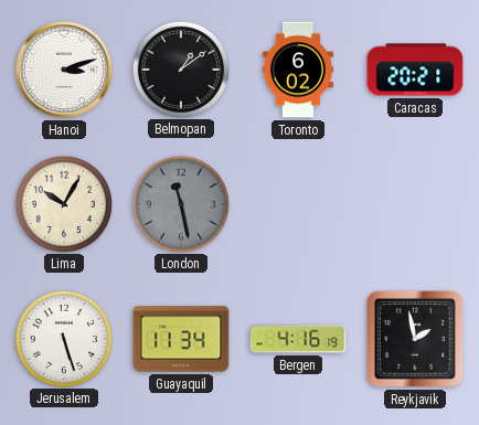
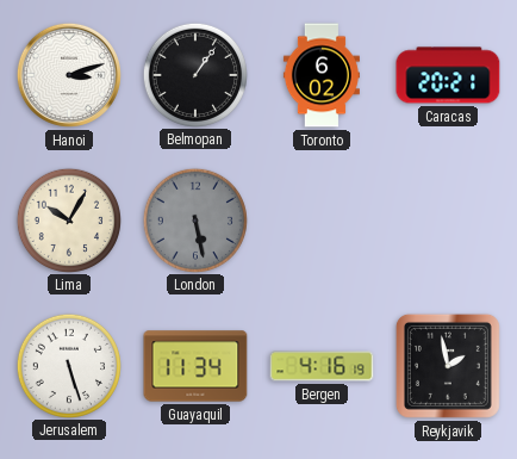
Belmopan: 1:09 -> 1:06
London: 11:28 -> 5:28
